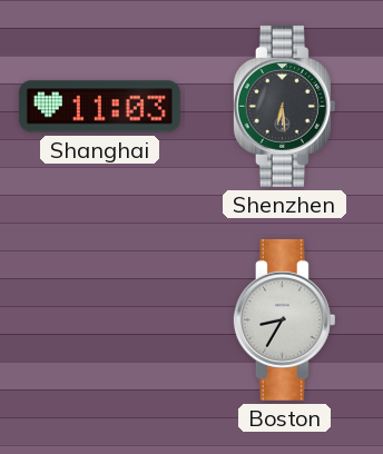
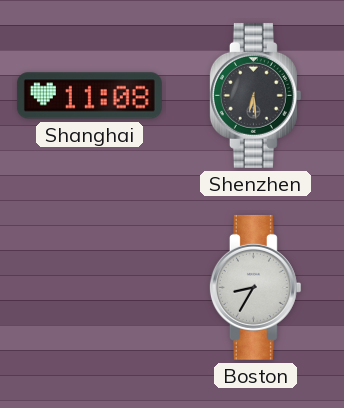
Shanghai: 11:03 -> 11:08
